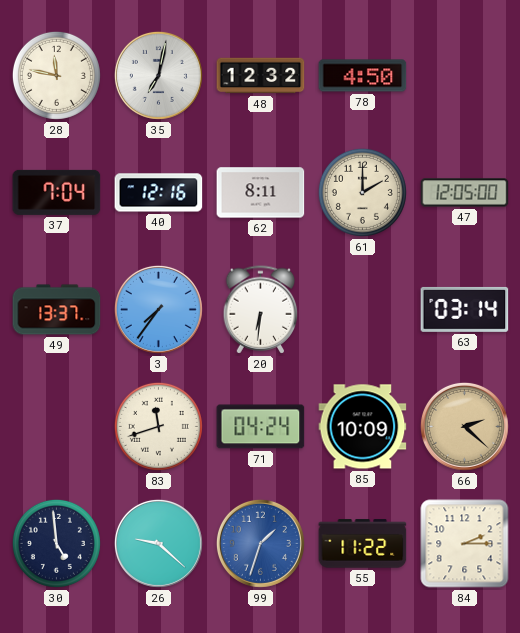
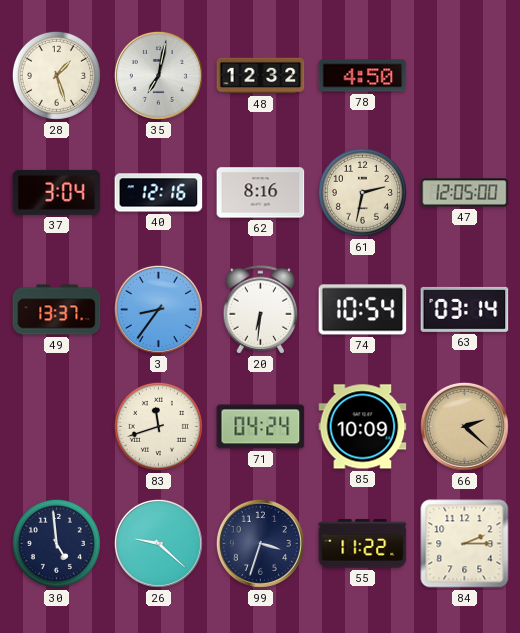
28: 11:47 -> 1:27
37: 7:04 -> 3:04
62: 8:11 -> 8:16
61: 2:00 -> 2:32
3: 7:36 -> 8:36
74: none -> 10:54
99: 1:33 -> 3:33
99 dial: blue -> navy
